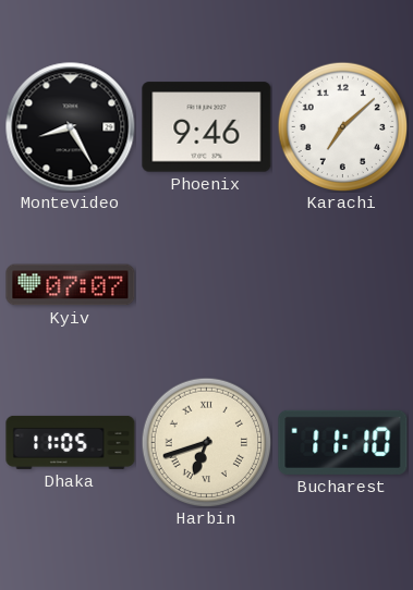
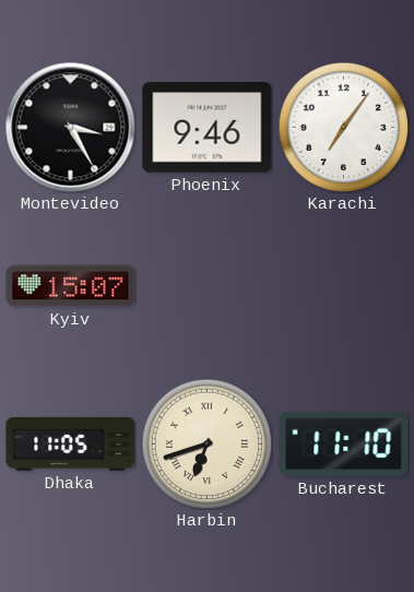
Montevideo: 8:25 -> 3:25
Karachi: 7:08 -> 7:06
Kyiv: 07:07 -> 15:07
